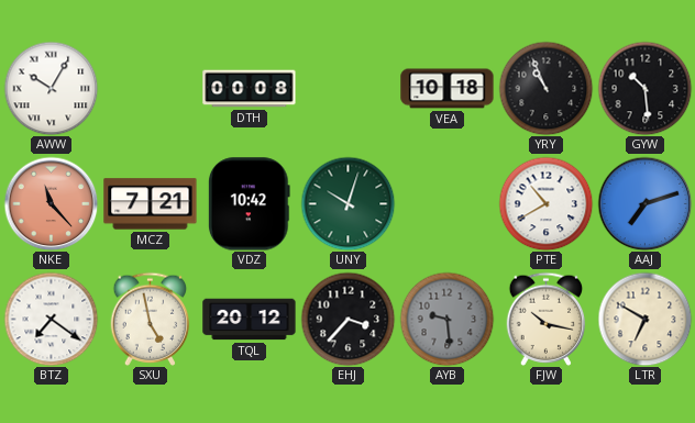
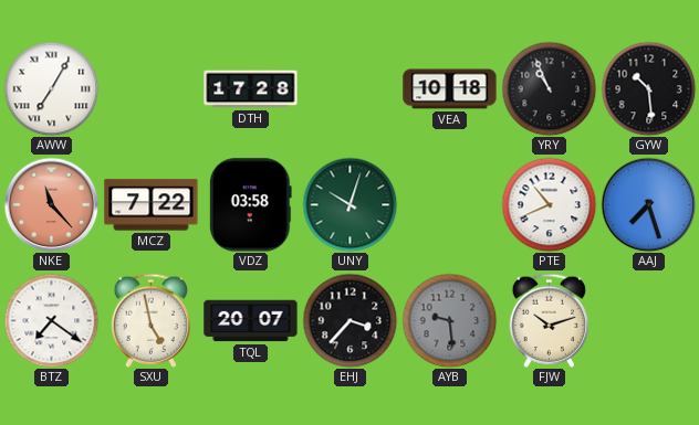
AWW: 10:05 -> 7:05
DTH: 00:08 -> 17:28
MCZ: 7:21 -> 7:22
VDZ: 10:42 -> 03:58
PTE: 10:40 -> 10:41
AAJ: 7:12 -> 7:27
TQL: 20:12 -> 20:07
FJW: 10:17 -> 10:12
LTR: 6:50 -> none
